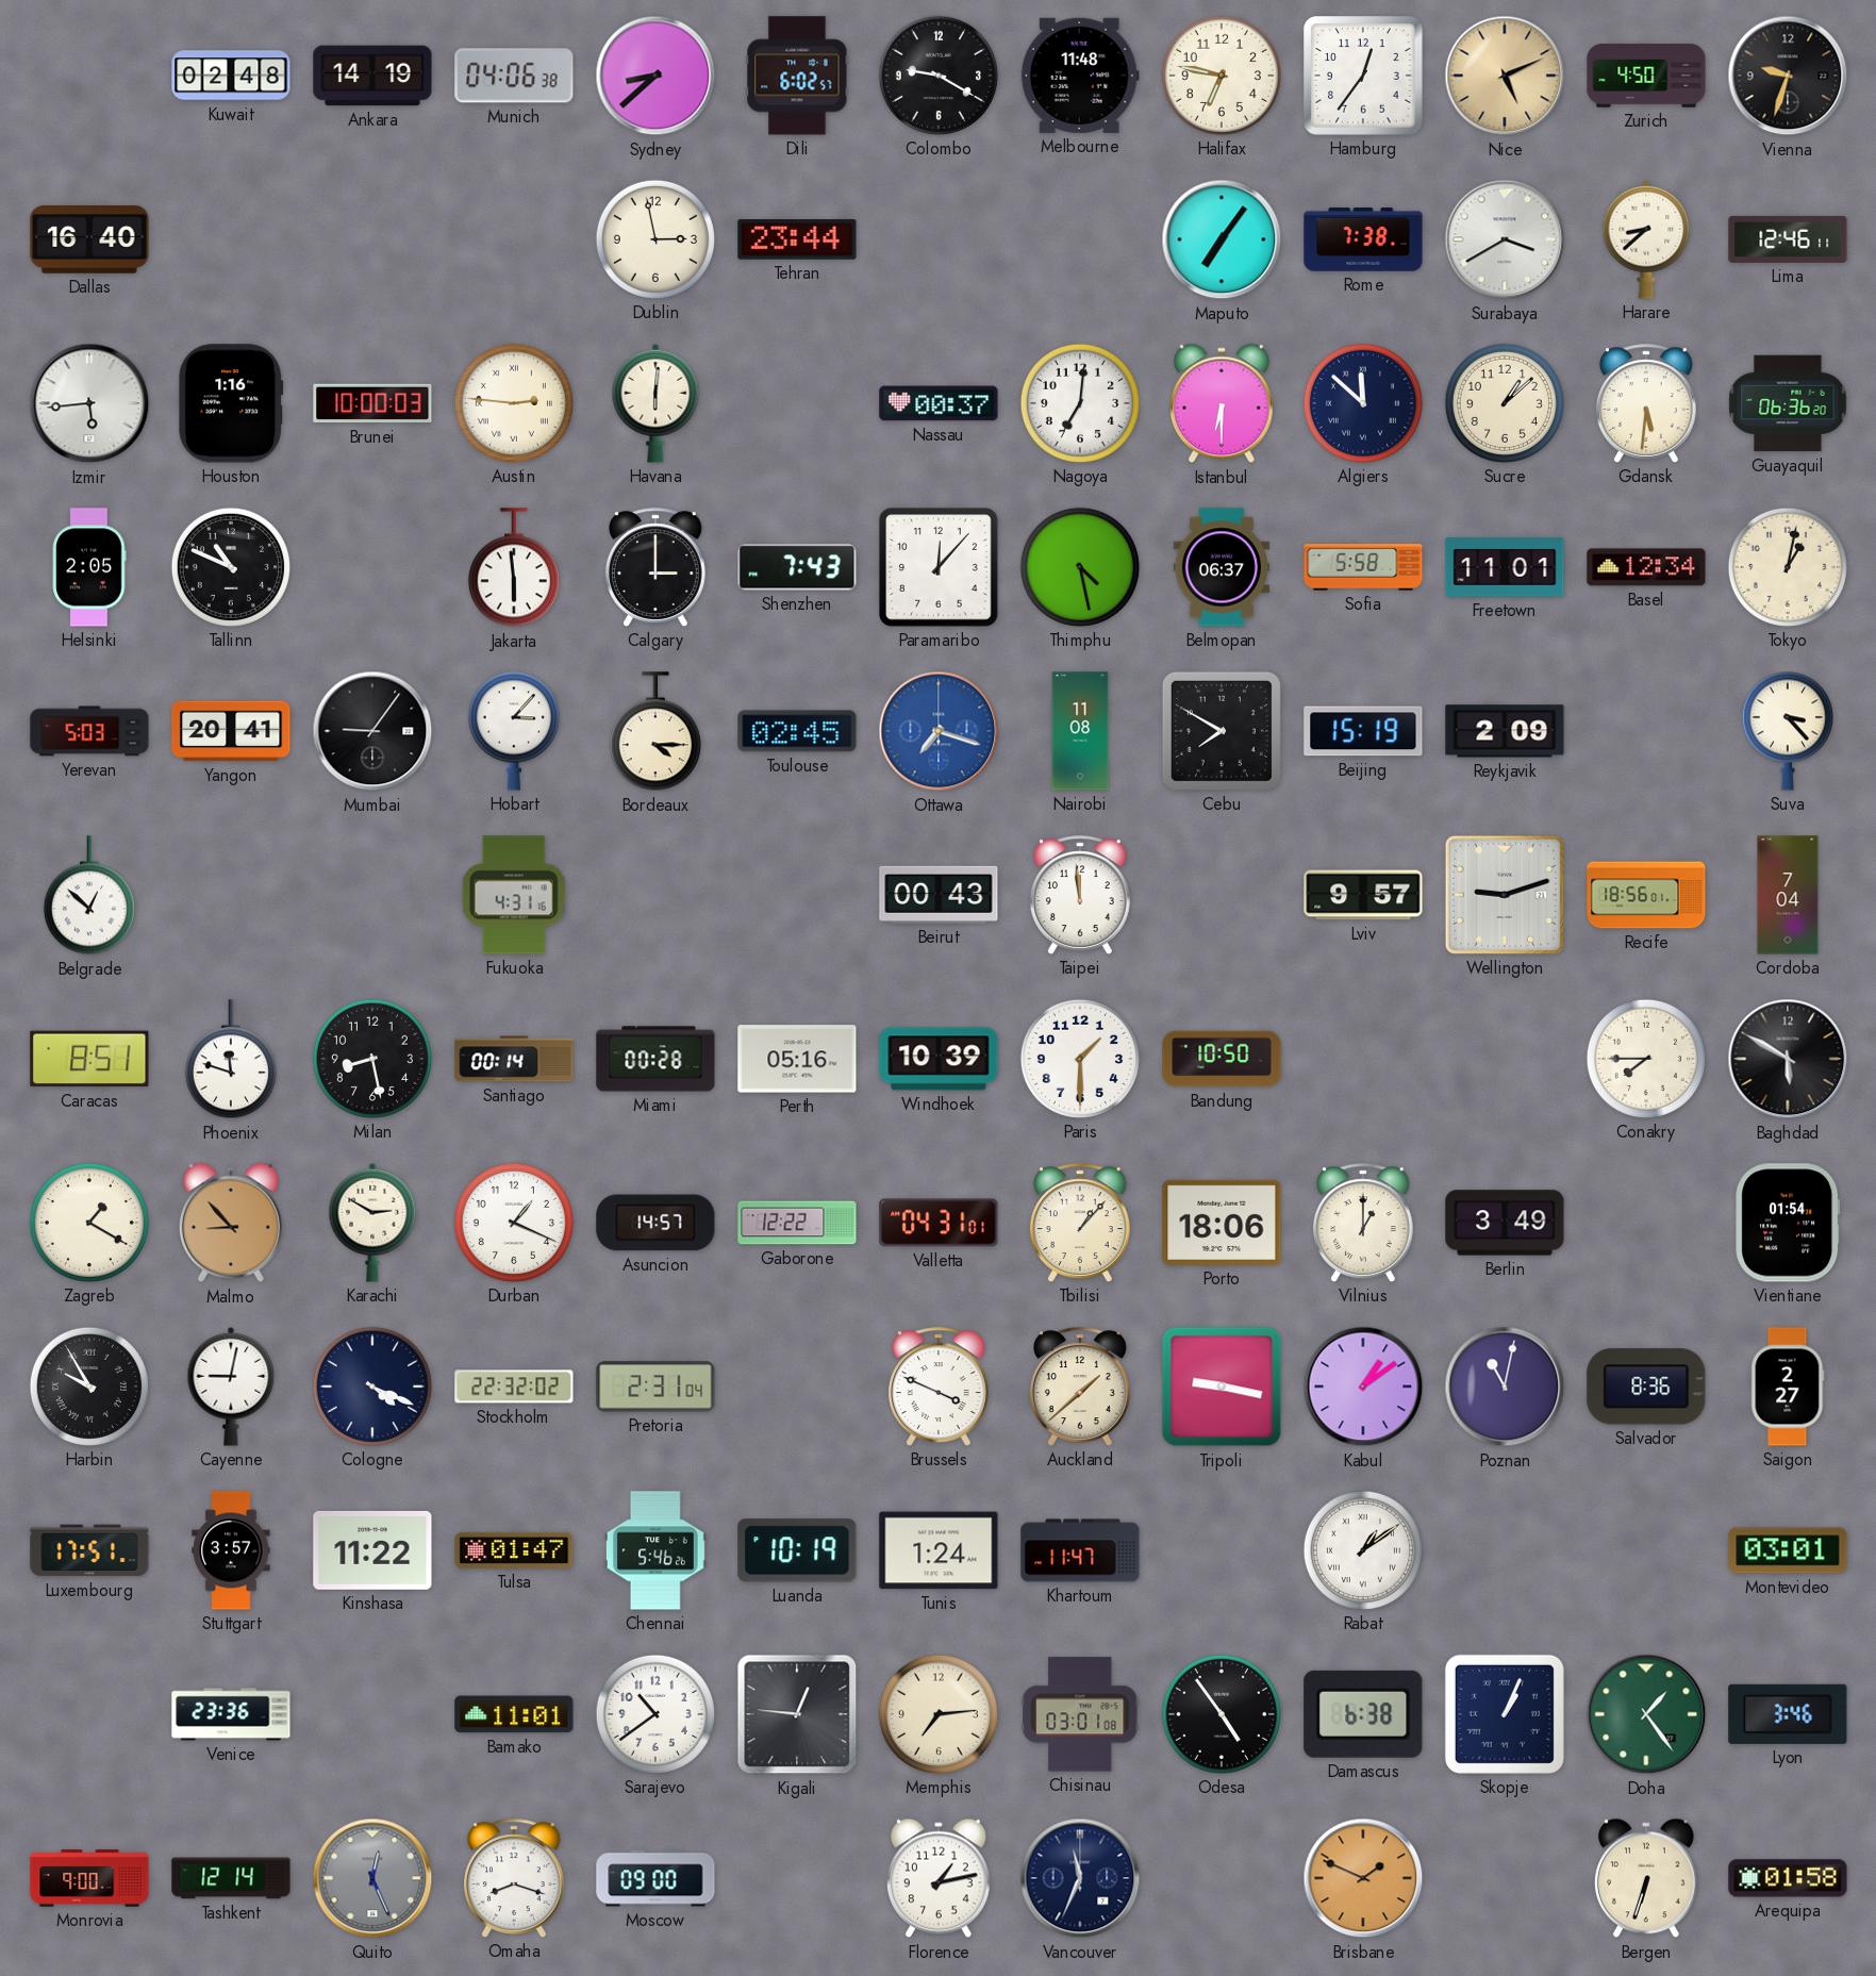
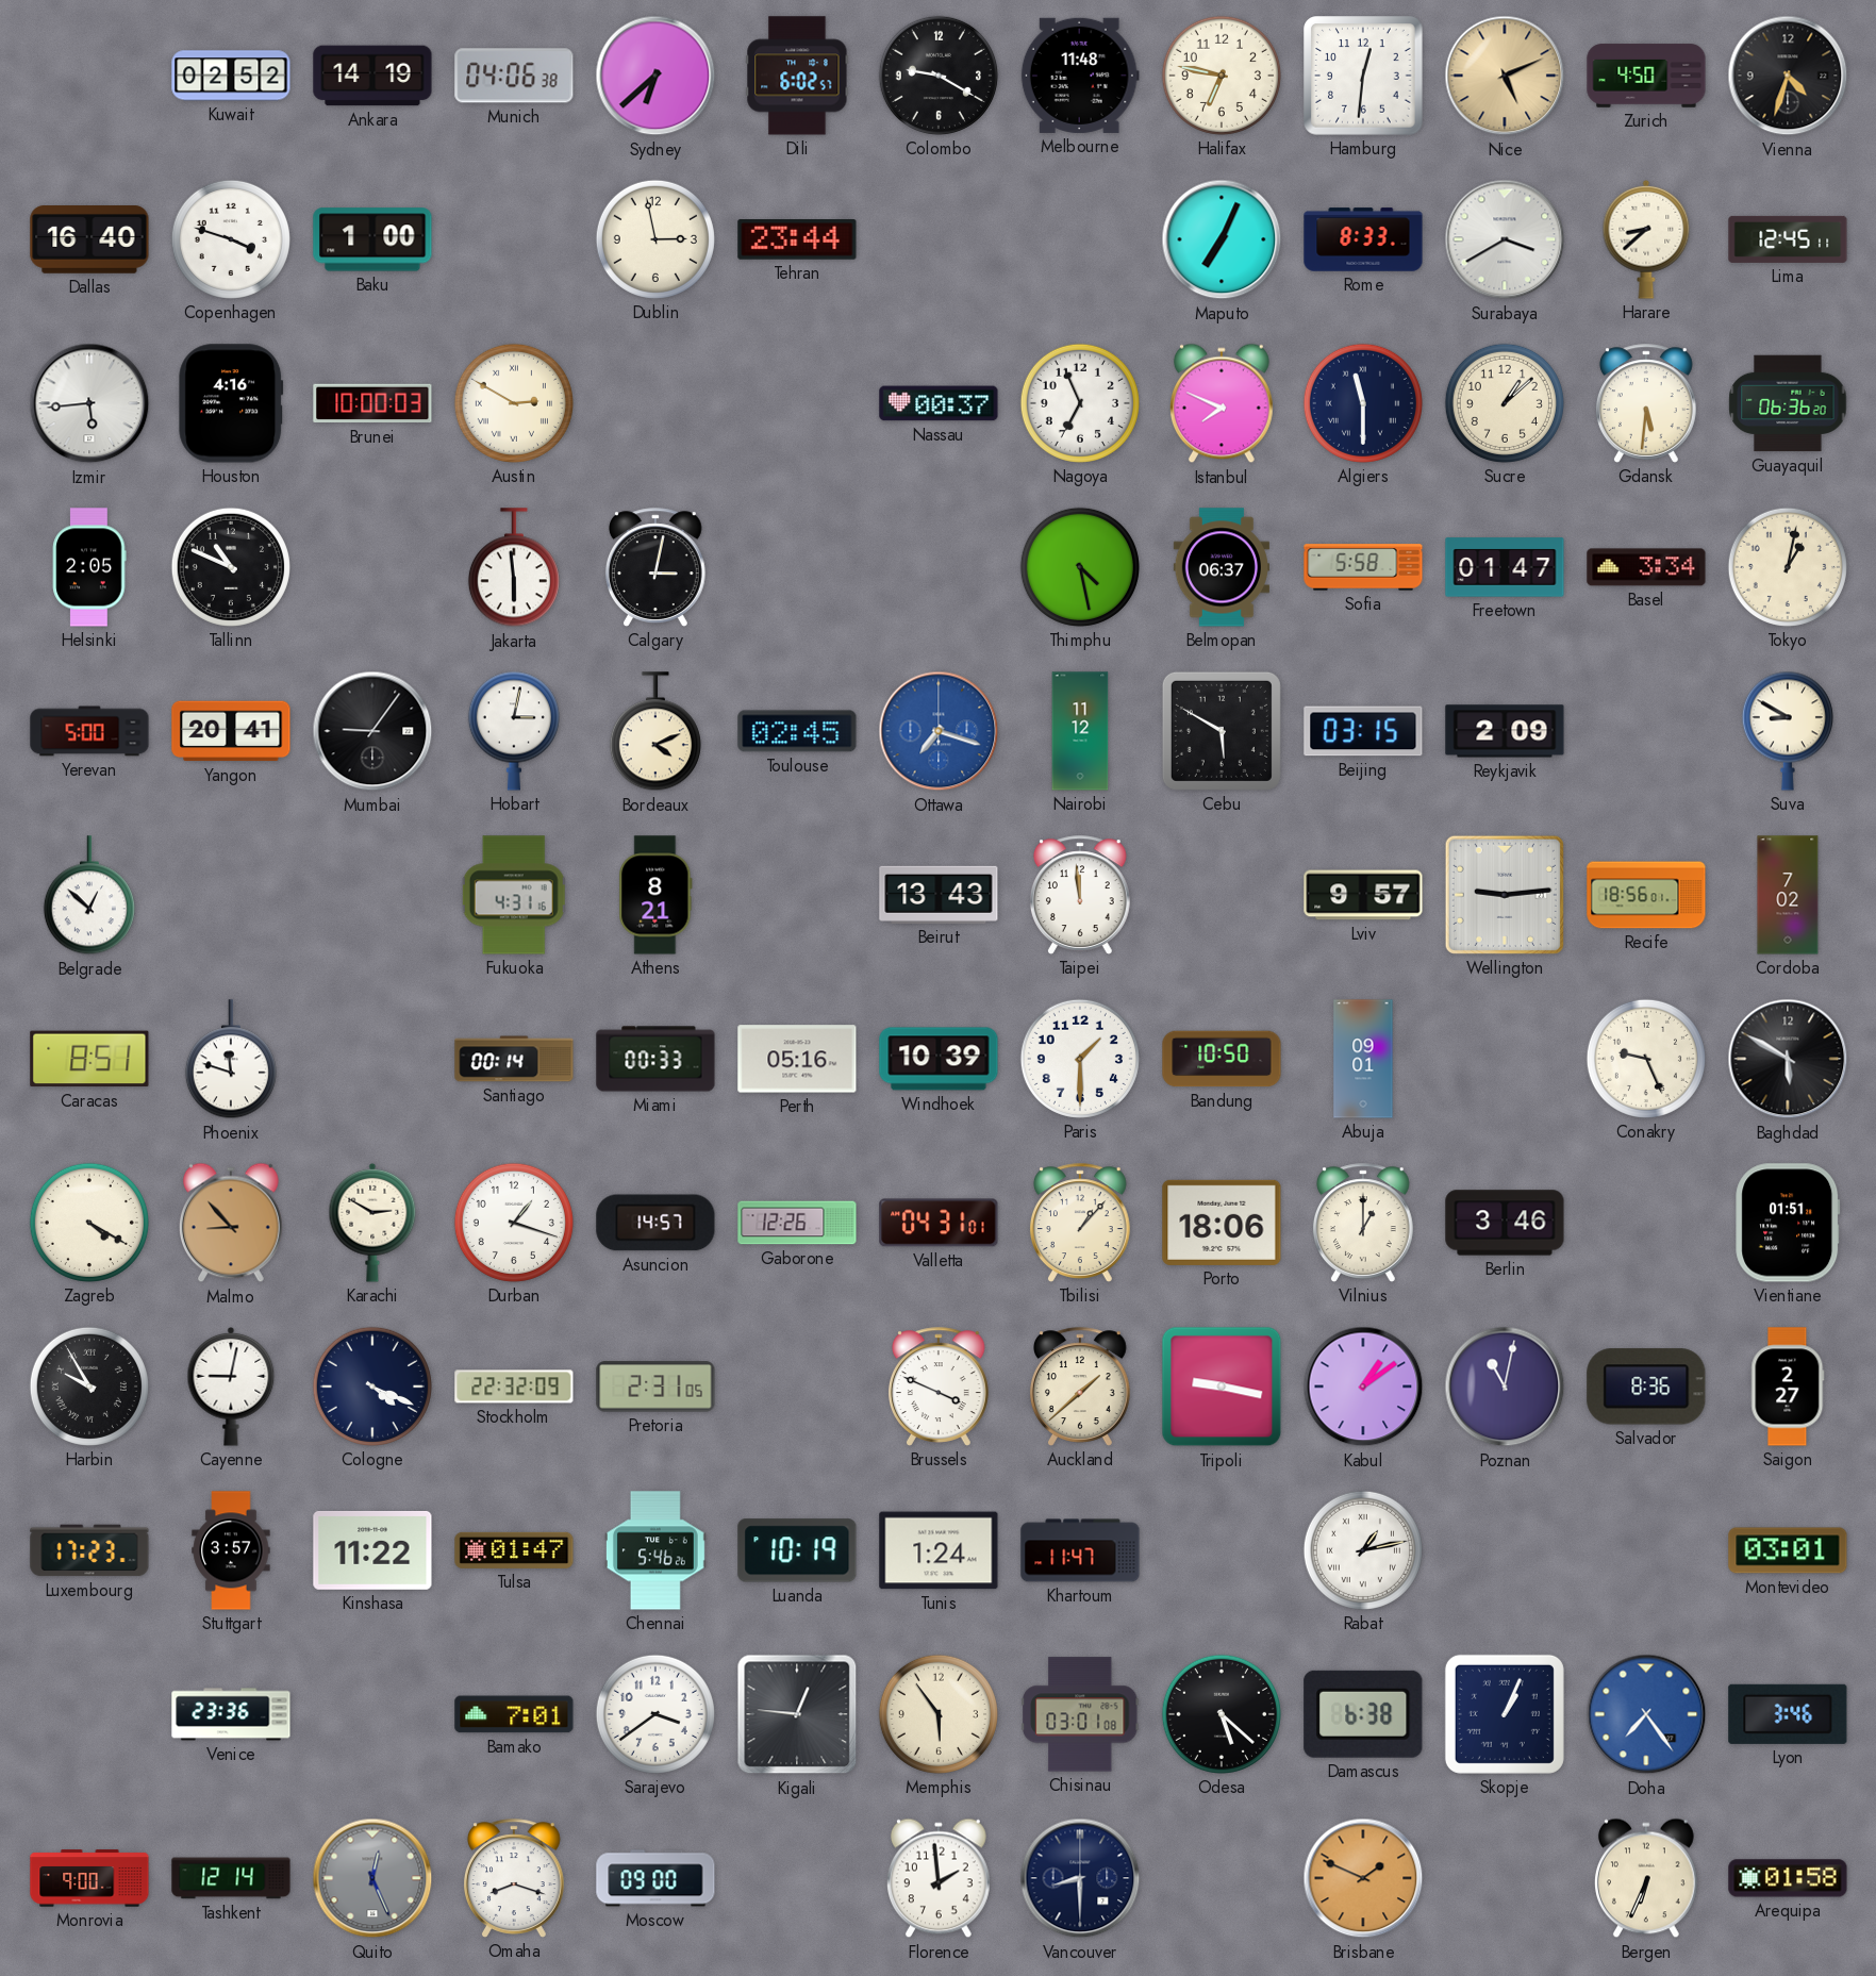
Kuwait: 02:48 -> 02:52
Sydney: 8:38 -> 6:38
Hamburg: 12:36 -> 12:31
Vienna: 9:33 -> 4:33
Copenhagen: none -> 3:48
Baku: none -> 1:00
Maputo: 7:06 -> 7:04
Rome: 7:38 -> 8:33
Lima: 12:46 -> 12:45
Houston: 1:16 -> 4:16
Austin: 2:46 -> 2:50
Havana: 6:01 -> none
Nagoya: 7:01 -> 6:56
Istanbul: 6:30 -> 7:49
Algiers: 11:52 -> 11:30
Calgary: 3:00 -> 3:02
Shenzhen: 7:43 -> none
Paramaribo: 12:07 -> none
Freetown: 11:01 -> 01:47
Basel: 12:34 -> 3:34
Yerevan: 5:03 -> 5:00
Hobart: 3:07 -> 3:02
Bordeaux: 4:15 -> 4:11
Nairobi: 11:08 -> 11:12
Cebu: 7:50 -> 5:50
Beijing: 15:19 -> 03:15
Suva: 3:23 -> 8:50
Athens: none -> 8:21
Beirut: 00:43 -> 13:43
Wellington: 9:12 -> 9:14
Cordoba: 7:04 -> 7:02
Milan: 8:28 -> none
Miami: 00:28 -> 00:33
Abuja: none -> 09:01
Conakry: 7:45 -> 9:26
Zagreb: 1:20 -> 4:20
Durban: 1:19 -> 1:18
Gaborone: 12:22 -> 12:26
Berlin: 3:49 -> 3:46
Vientiane: 01:54 -> 01:51
Stockholm: 22:32:02 -> 22:32:09
Pretoria: 2:31:04 -> 2:31:05
Luxembourg: 17:51 -> 17:23
Rabat: 1:09 -> 1:13
Bamako: 11:01 -> 7:01
Sarajevo: 10:39 -> 3:39
Memphis: 7:14 -> 5:54
Odesa: 4:54 -> 5:22
Doha: 1:24 -> 7:24
Doha dial: green -> blue
Florence: 1:13 -> 1:59
Vancouver: 11:34 -> 8:30
Bergen: 6:33 -> 6:34
